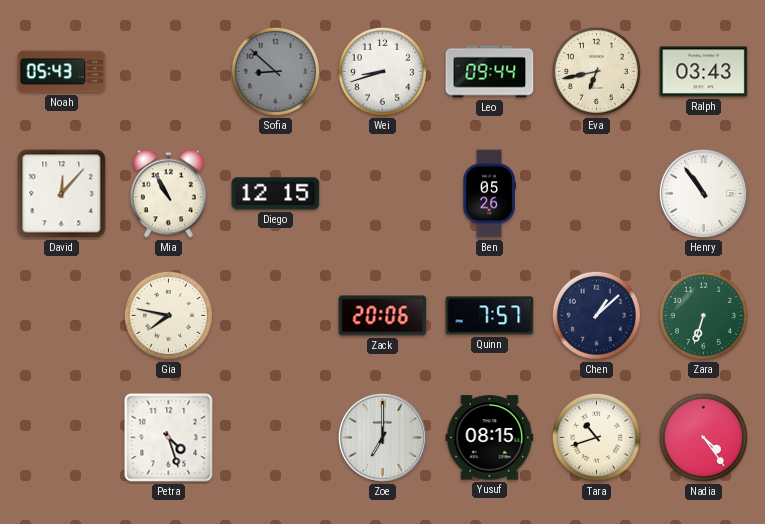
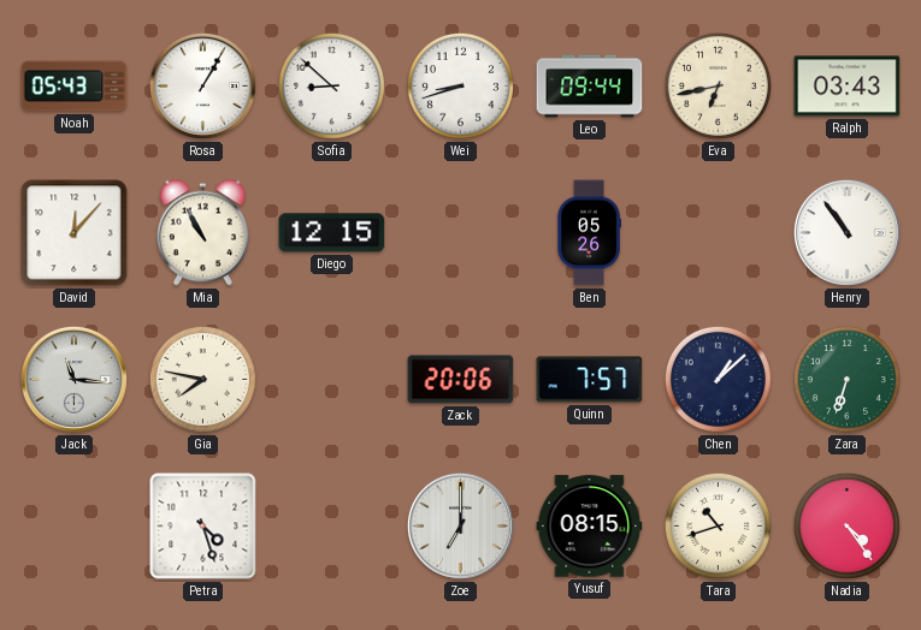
Rosa: none -> 1:05
Sofia dial: grey -> white
Jack: none -> 11:16
